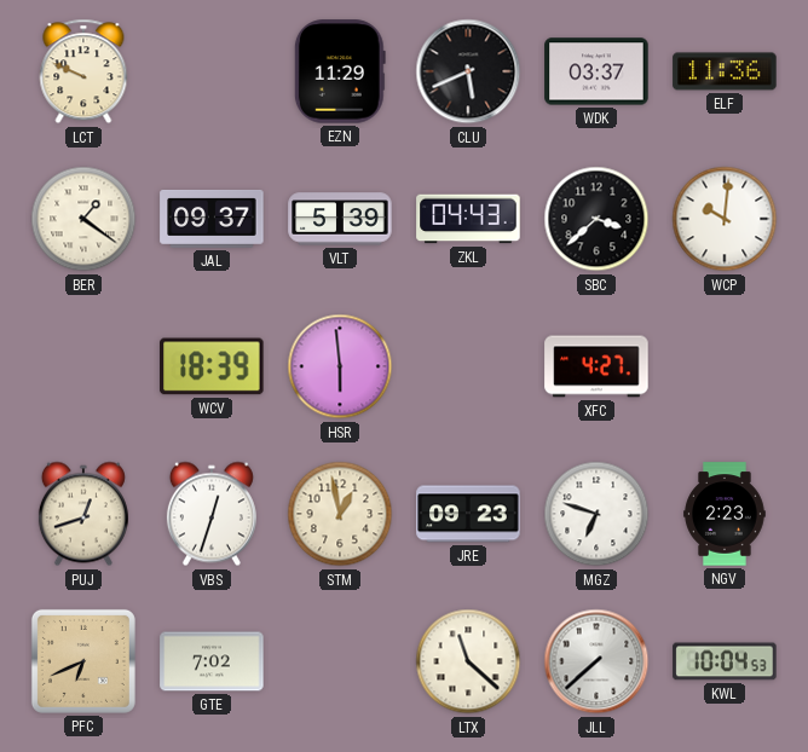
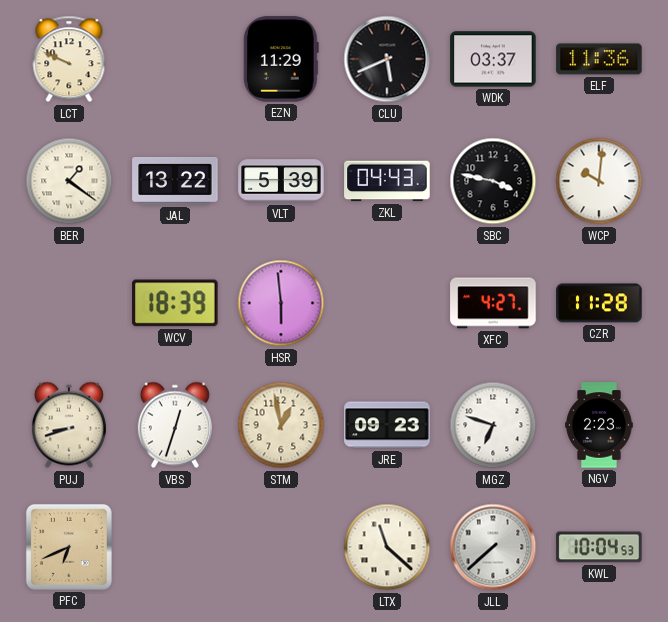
JAL: 09:37 -> 13:22
SBC: 3:38 -> 3:47
CZR: none -> 11:28
PUJ: 12:42 -> 8:42
GTE: 7:02 -> none
